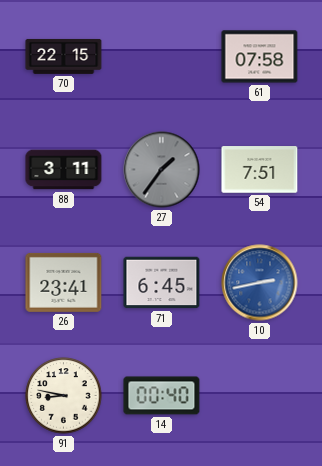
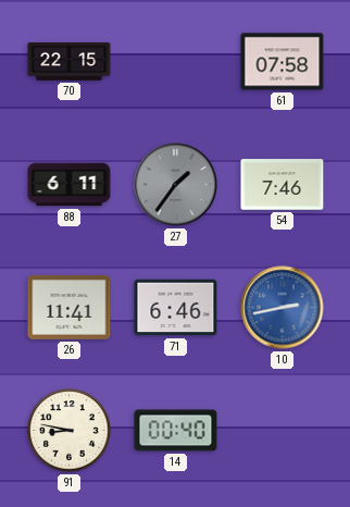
88: 3:11 -> 6:11
54: 7:51 -> 7:46
26: 23:41 -> 11:41
71: 6:45 -> 6:46
